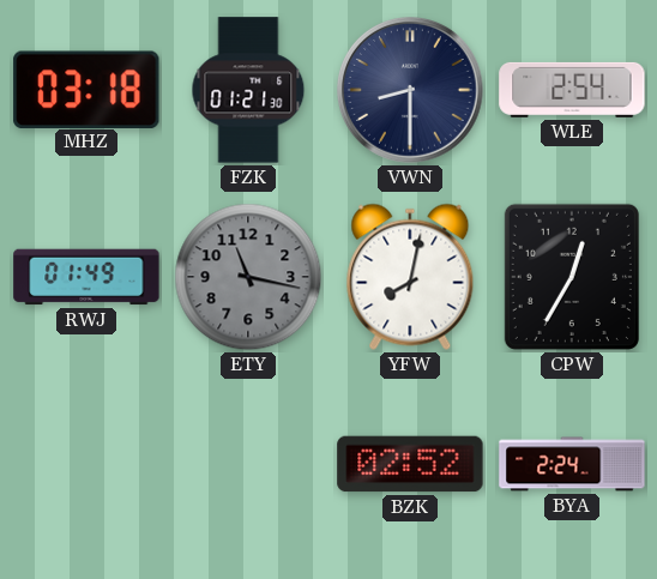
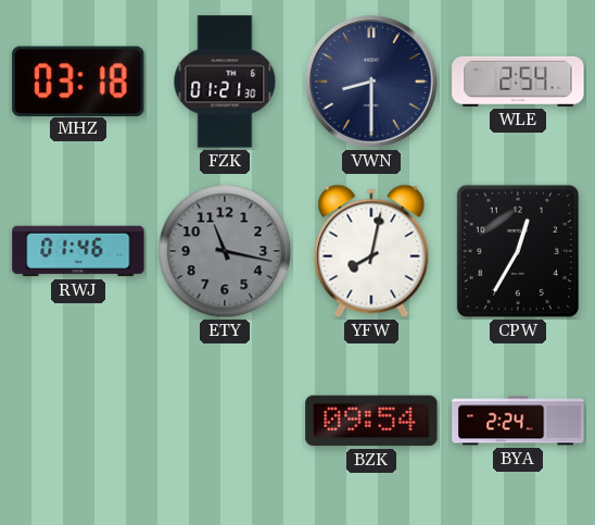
RWJ: 01:49 -> 01:46
BZK: 02:52 -> 09:54
